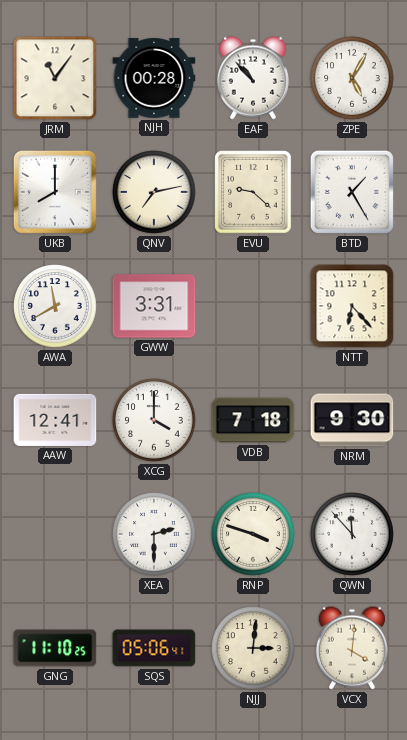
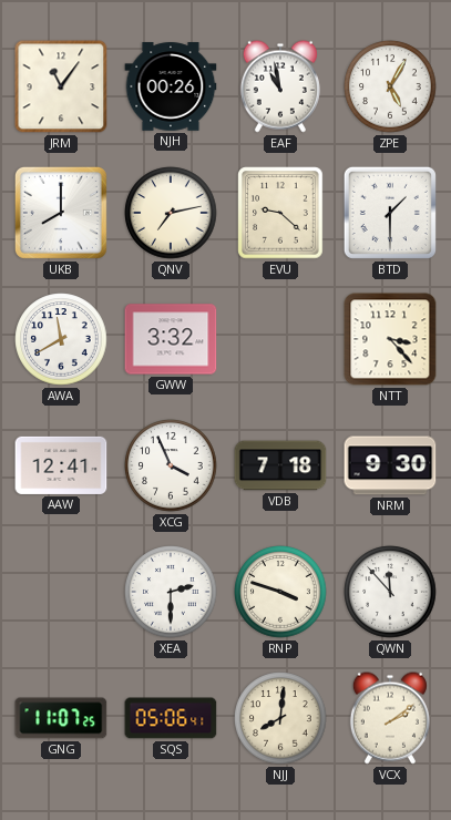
NJH: 00:28 -> 00:26
EAF: 10:53 -> 10:58
BTD: 1:25 -> 1:30
GWW: 3:31 -> 3:32
NTT: 6:23 -> 3:23
XCG: 4:00 -> 3:56
GNG: 11:10 -> 11:07
NJJ: 3:01 -> 8:01
VCX: 4:01 -> 2:09
